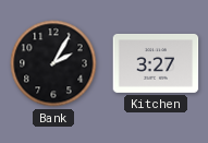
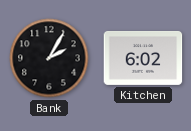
Kitchen: 3:27 -> 6:02
